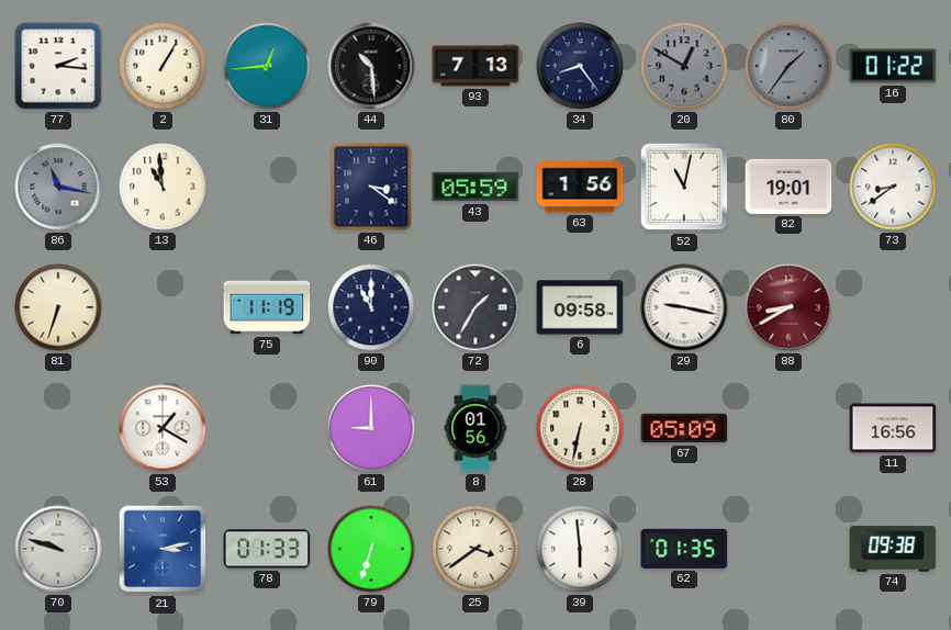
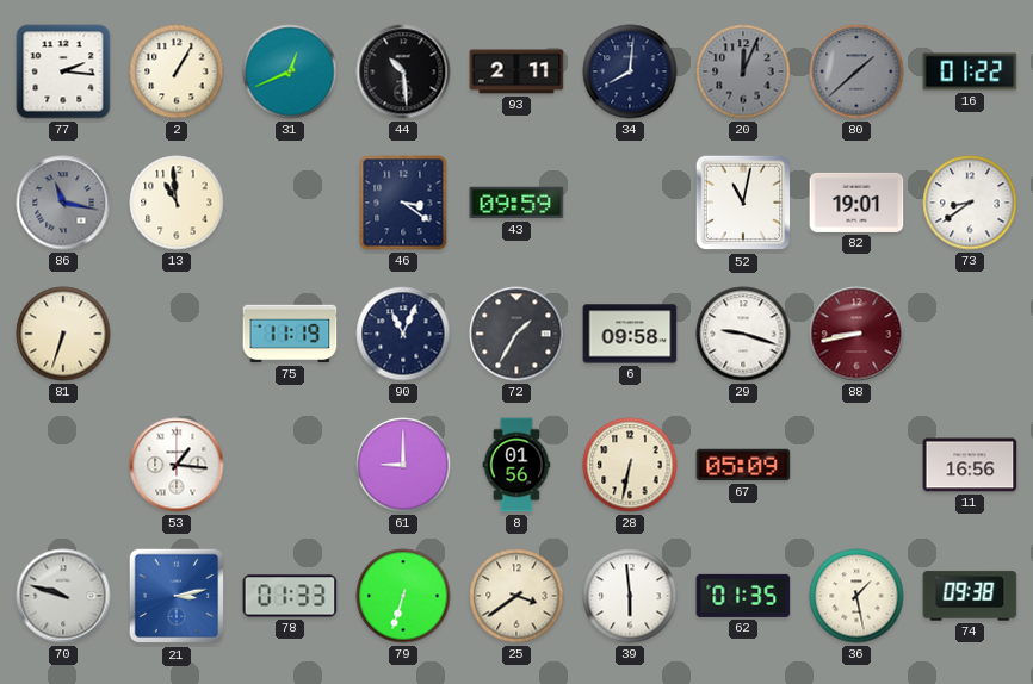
31: 12:44 -> 12:41
93: 7:13 -> 2:11
34: 8:24 -> 8:01
20: 12:50 -> 12:04
80: 1:36 -> 1:38
43: 05:59 -> 09:59
63: 1:56 -> none
90: 11:00 -> 11:04
29: 9:17 -> 9:18
88: 8:40 -> 8:43
53: 1:20 -> 1:16
36: none -> 1:28
